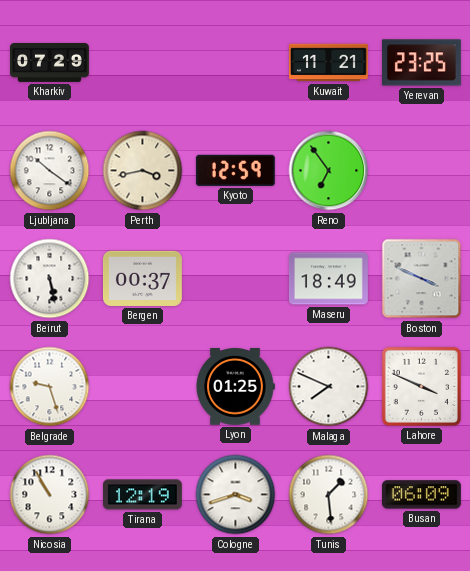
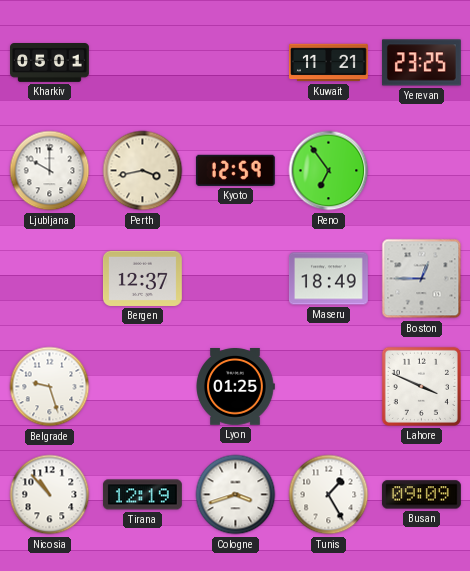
Kharkiv: 07:29 -> 05:01
Ljubljana: 10:21 -> 10:00
Beirut: 5:28 -> none
Bergen: 00:37 -> 12:37
Boston: 3:49 -> 12:45
Malaga: 7:49 -> none
Nicosia: 10:55 -> 10:53
Tunis: 1:29 -> 1:25
Busan: 06:09 -> 09:09
